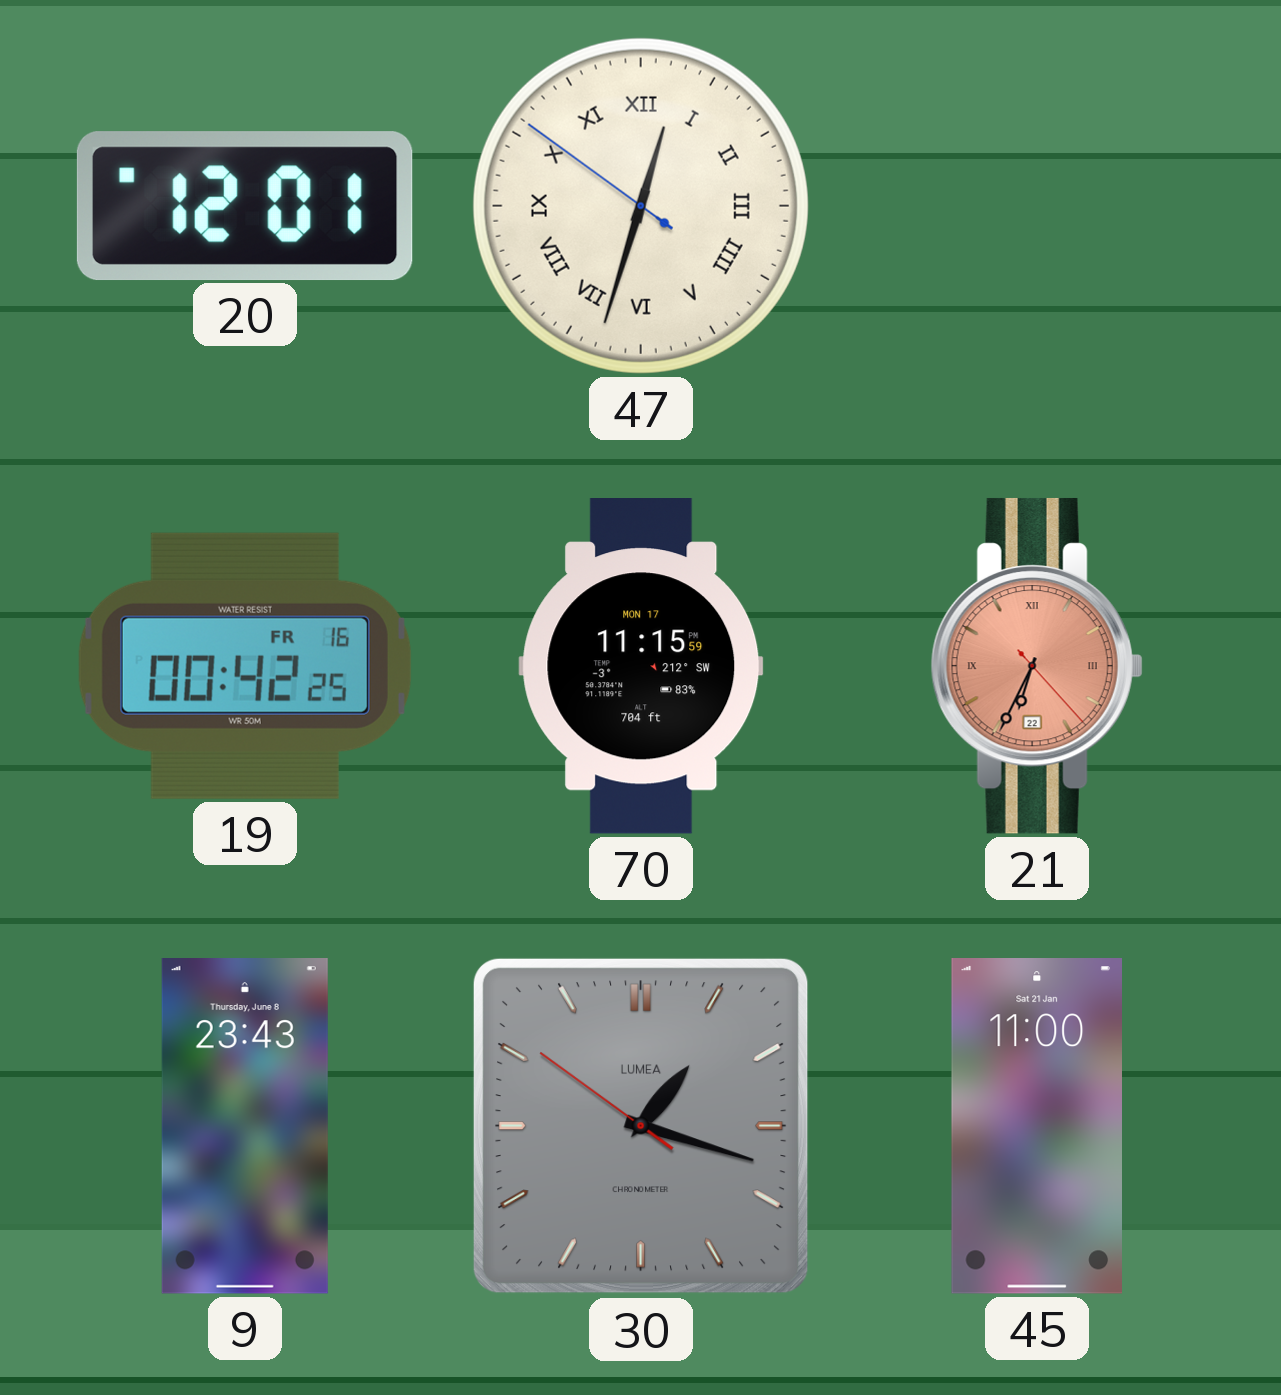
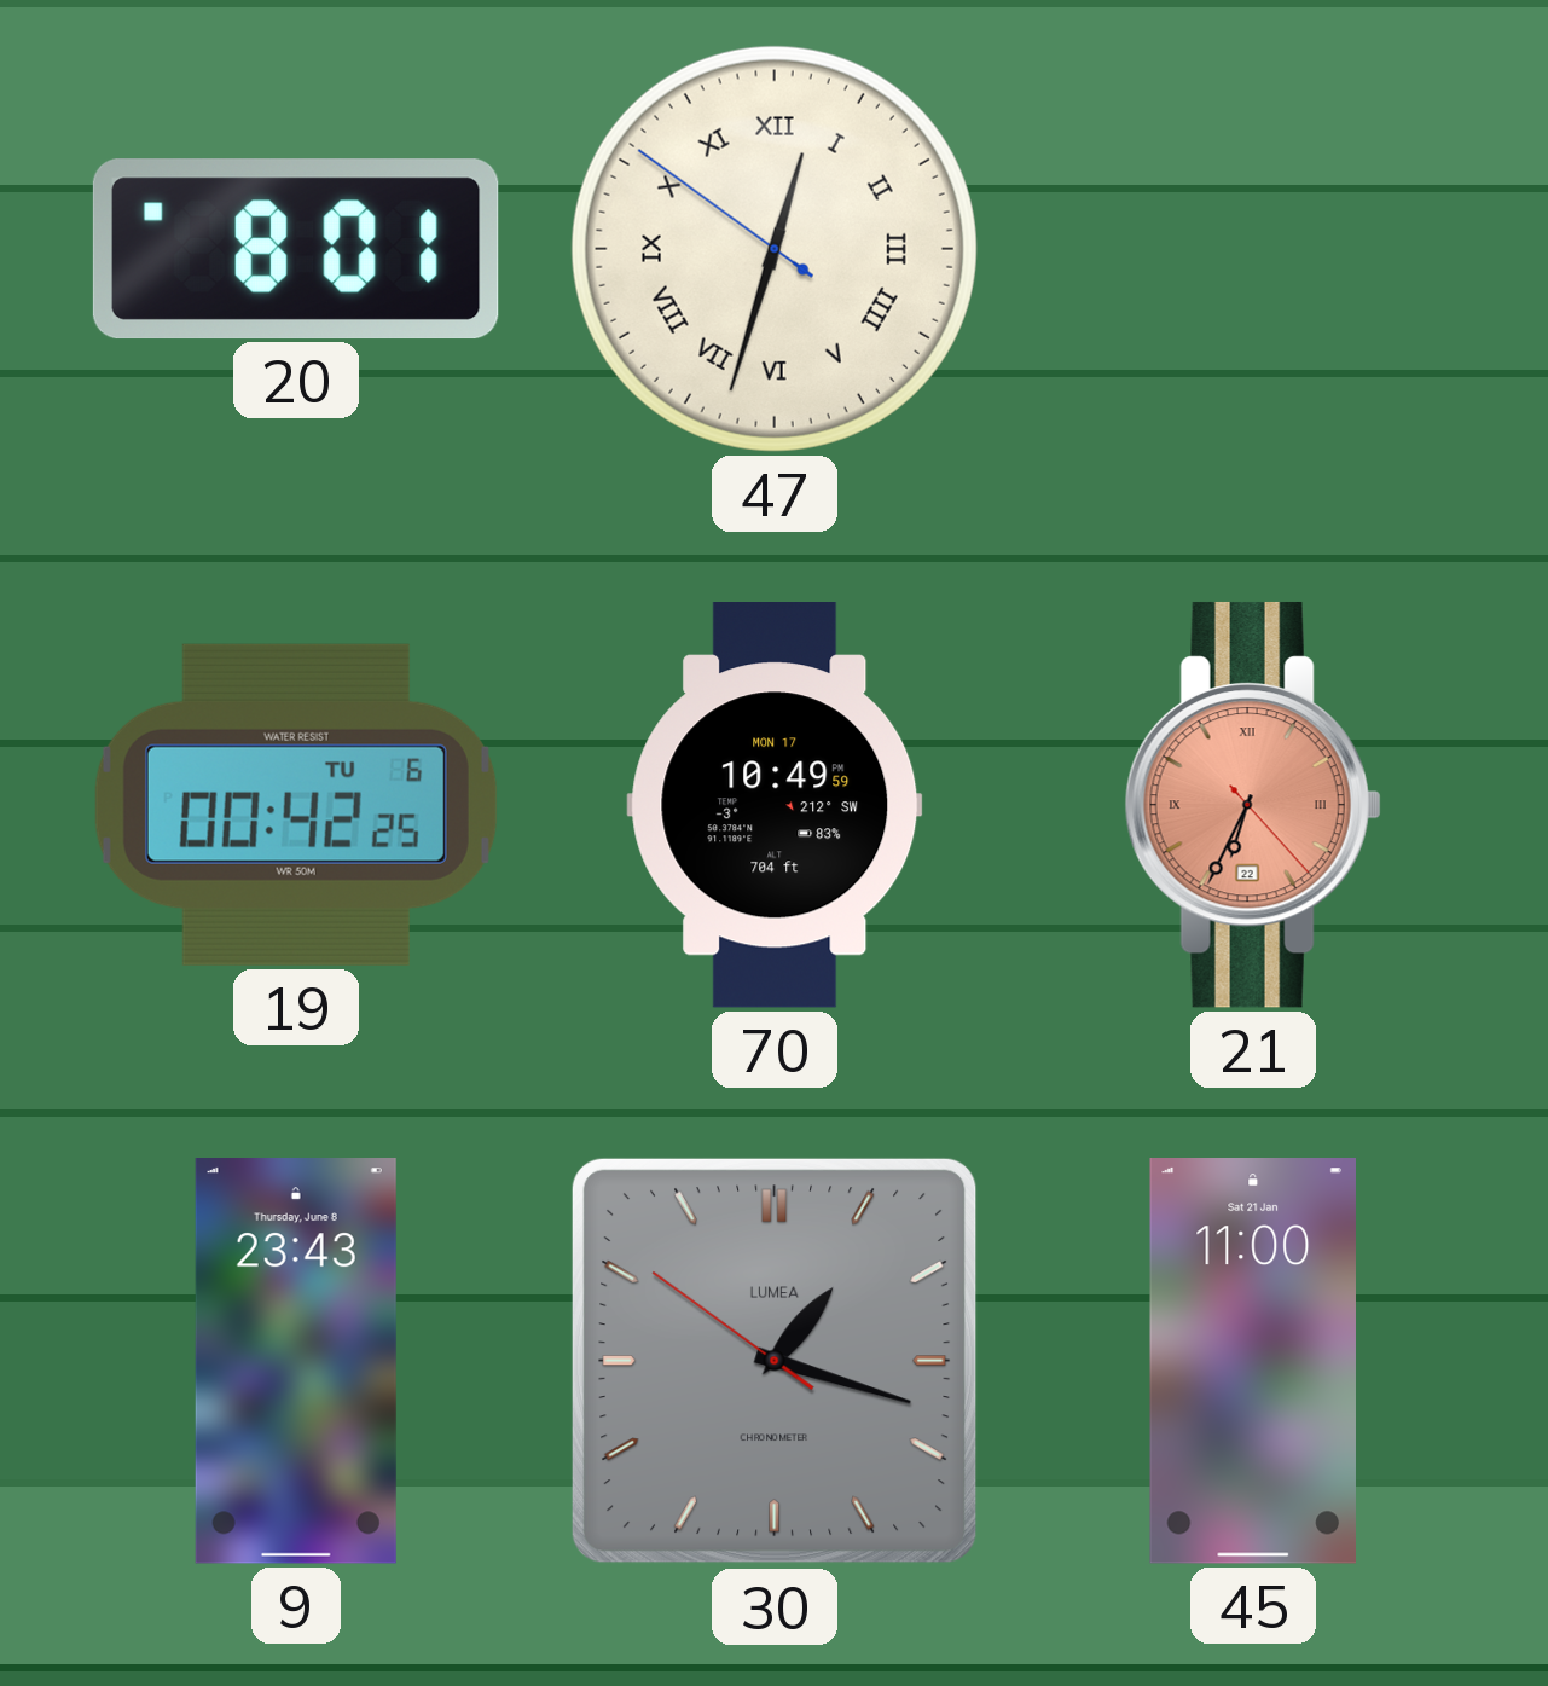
20: 12:01 -> 8:01
19 date: FR 16 -> TU 6
70: 11:15 -> 10:49
